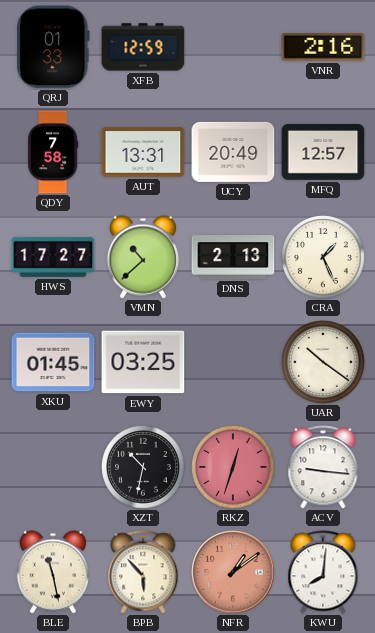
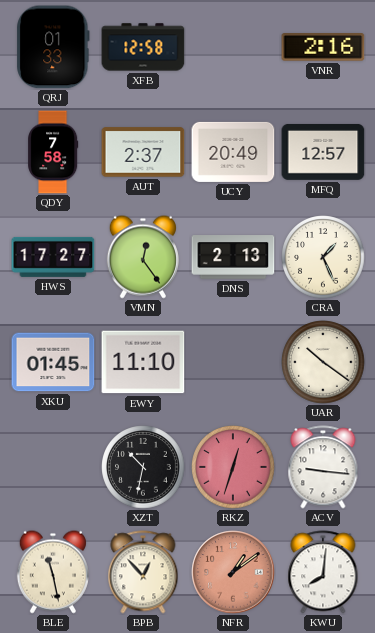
XFB: 12:59 -> 12:58
AUT: 13:31 -> 2:37
VMN: 10:38 -> 12:24
EWY: 03:25 -> 11:10
BPB: 5:53 -> 12:53
